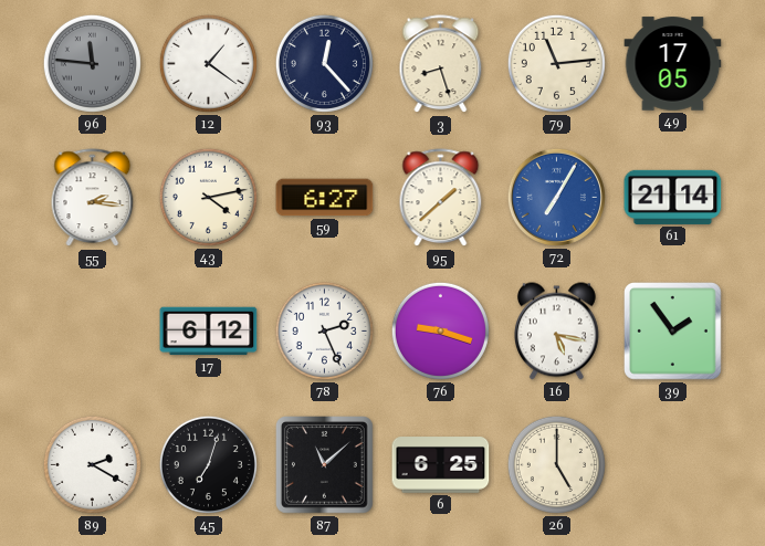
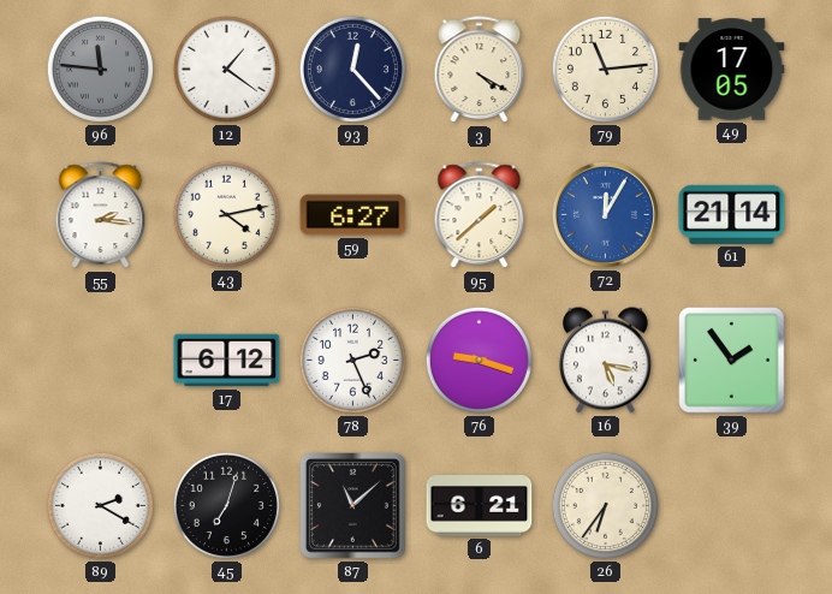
3: 8:27 -> 4:20
72: 7:05 -> 12:05
6: 6:25 -> 6:21
26: 5:00 -> 6:36
